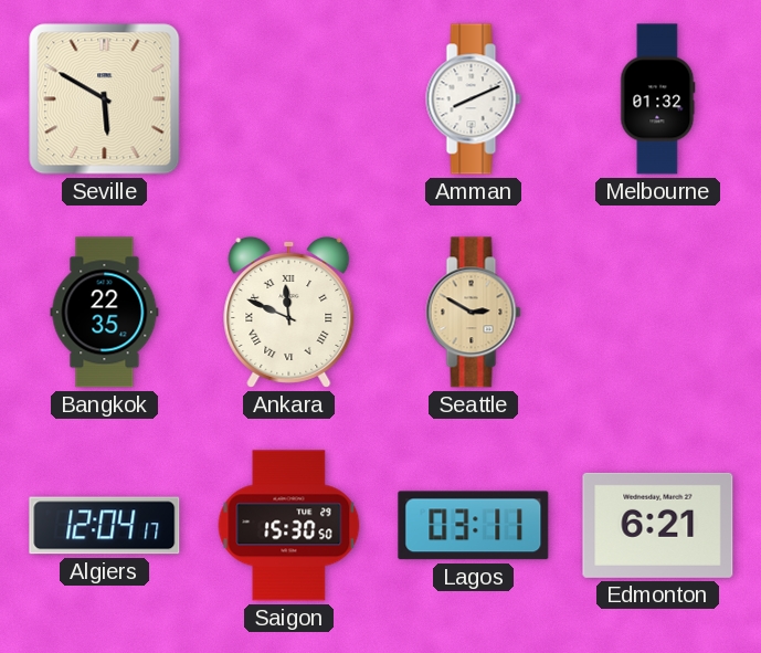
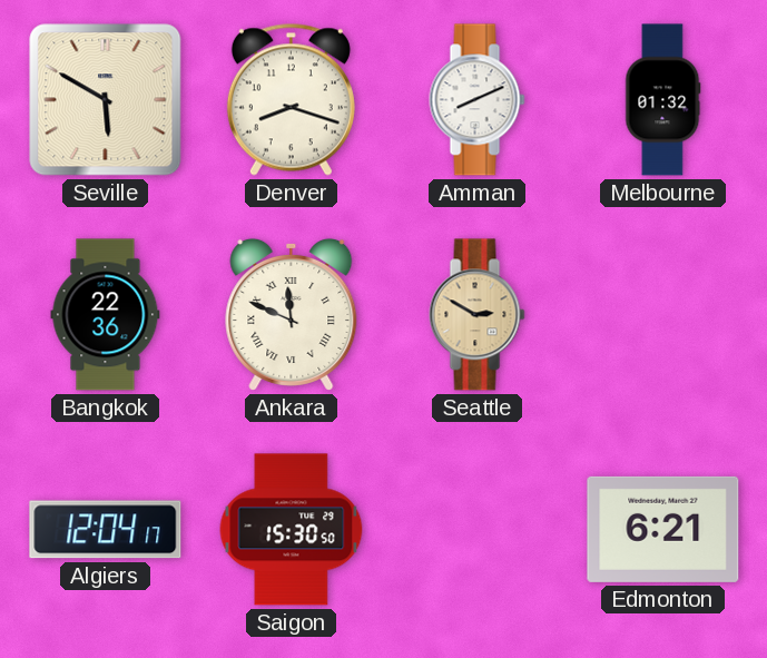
Denver: none -> 8:18
Bangkok: 22:35 -> 22:36
Lagos: 03:11 -> none
